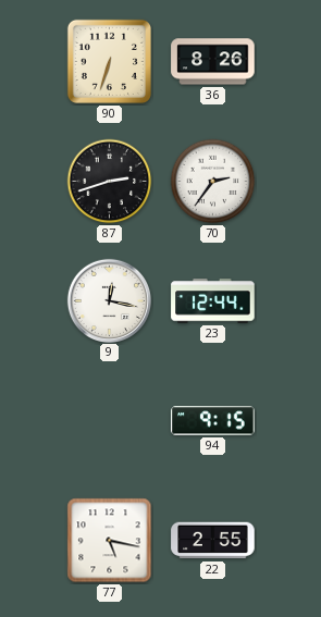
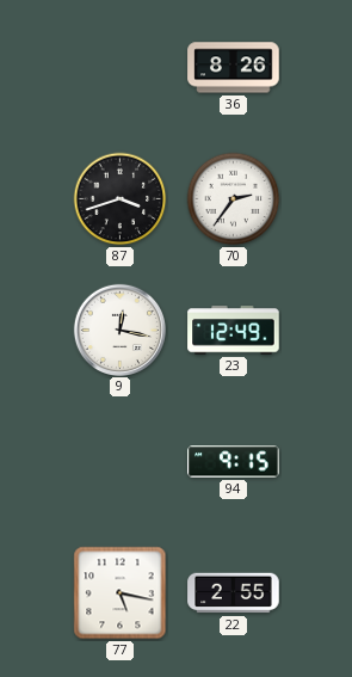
90: 6:33 -> none
87: 2:42 -> 3:42
23: 12:44 -> 12:49
